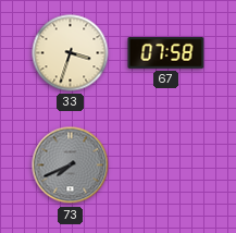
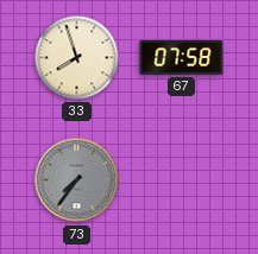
33: 3:33 -> 7:57
73: 7:41 -> 7:36
